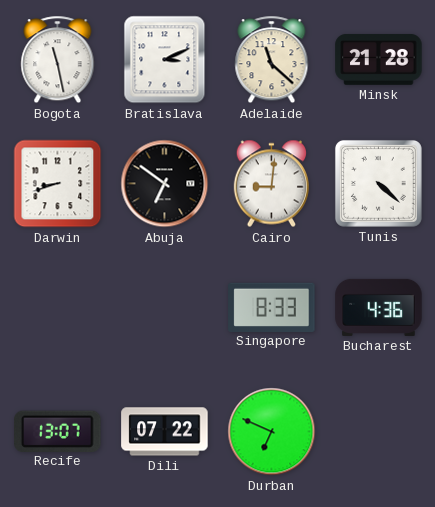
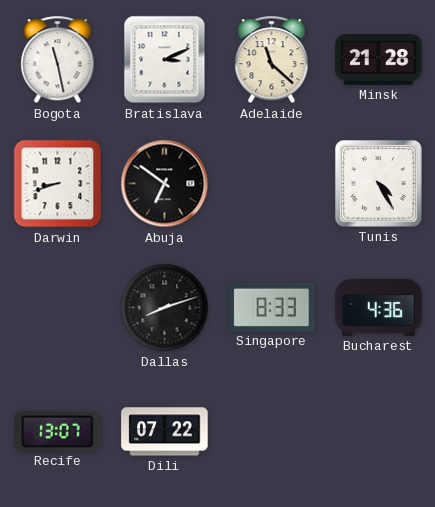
Cairo: 9:01 -> none
Tunis: 4:22 -> 4:25
Dallas: none -> 8:12
Durban: 6:49 -> none
